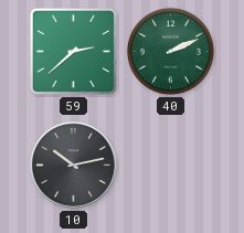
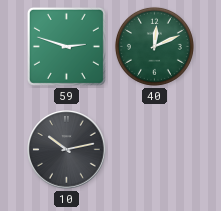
59: 2:38 -> 2:48
40: 2:11 -> 12:11
